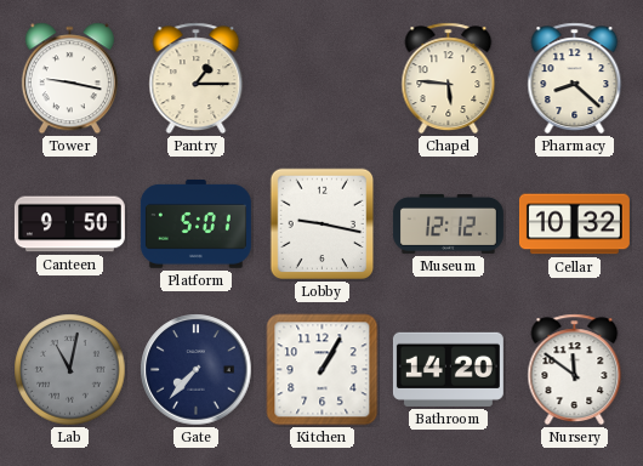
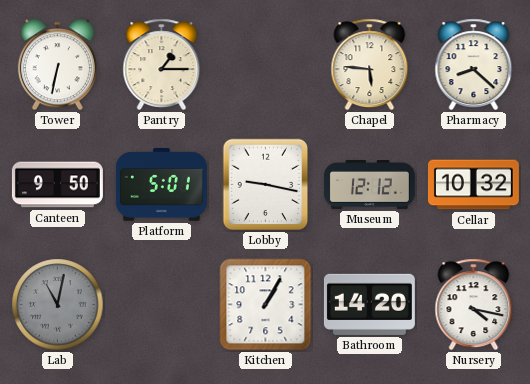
Tower: 9:17 -> 6:32
Gate: 7:37 -> none
Nursery: 11:51 -> 4:17
